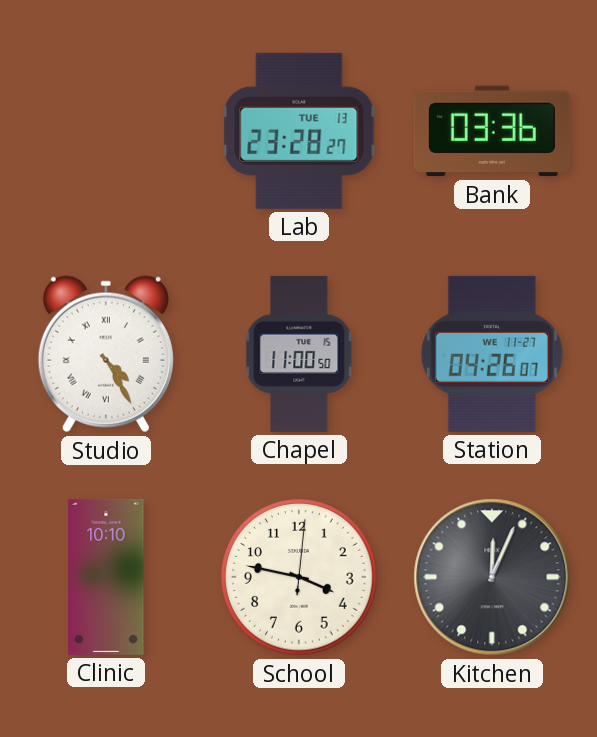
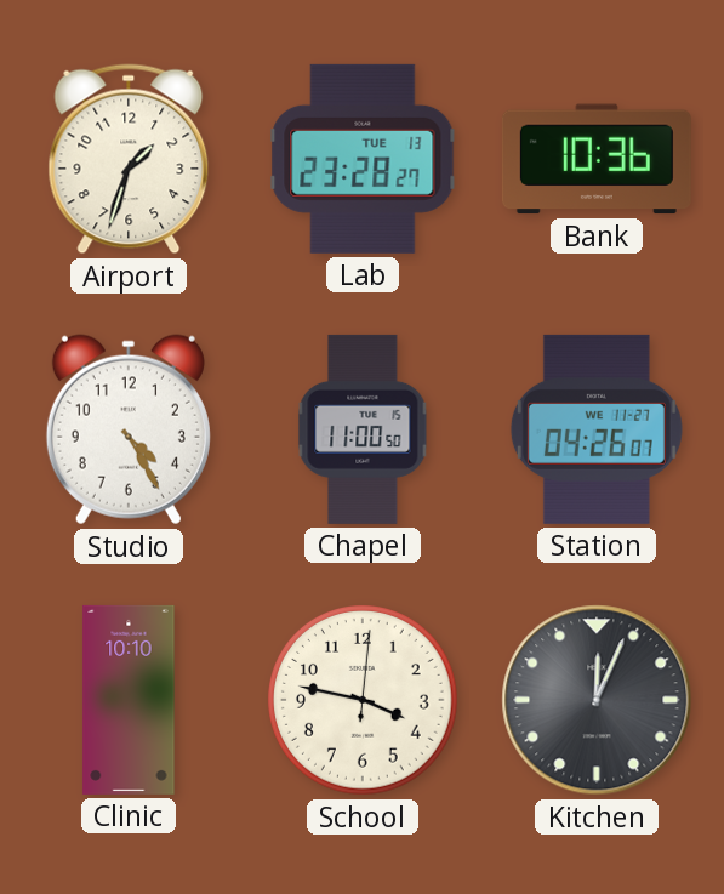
Airport: none -> 1:33
Bank: 03:36 -> 10:36
Studio numerals: Roman -> Arabic
